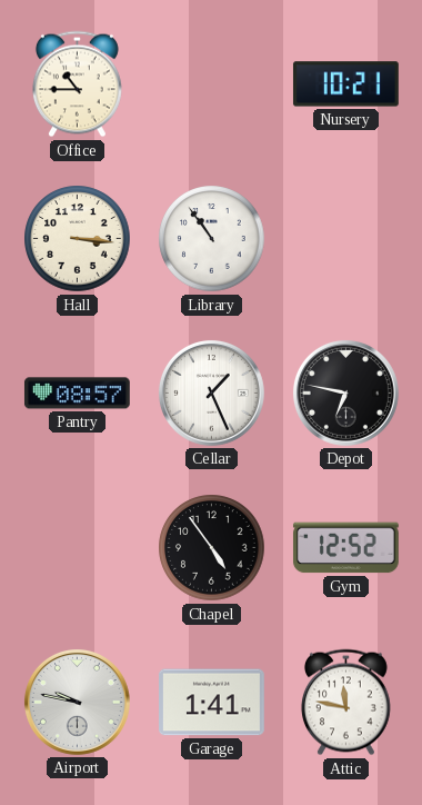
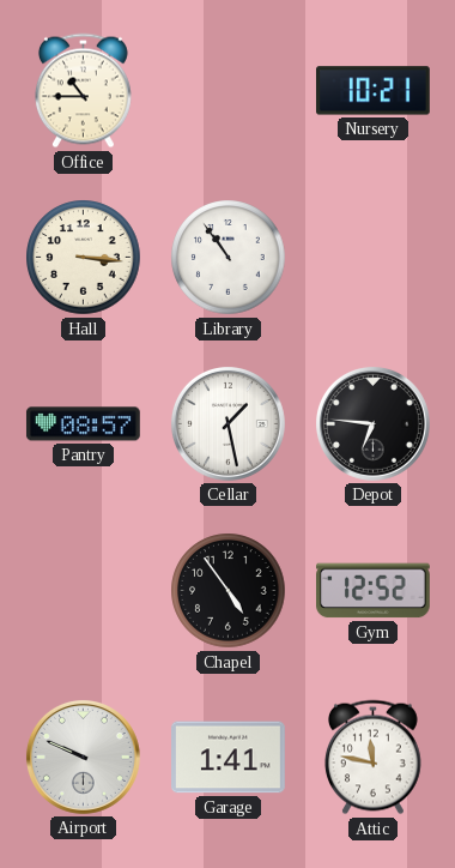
Cellar: 1:26 -> 1:28
Depot: 6:47 -> 6:46
Airport: 9:47 -> 9:49
